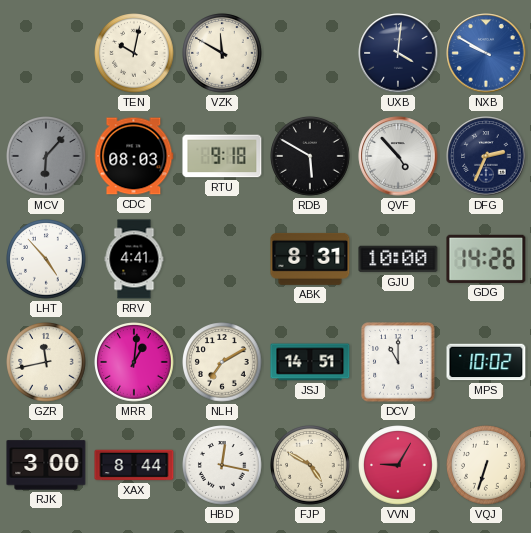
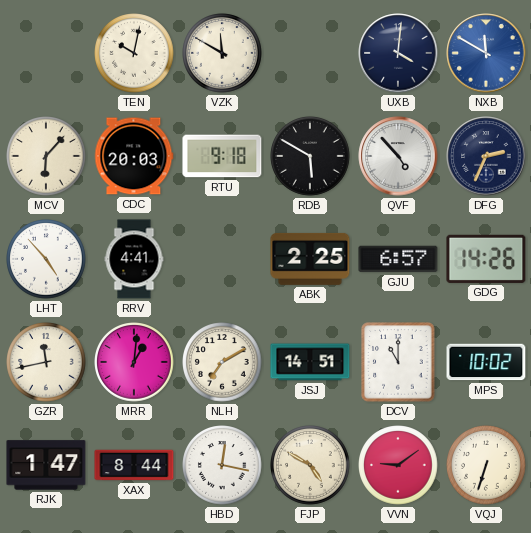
NXB: 9:50 -> 11:50
MCV dial: grey -> cream
CDC: 08:03 -> 20:03
ABK: 8:31 -> 2:25
GJU: 10:00 -> 6:57
RJK: 3:00 -> 1:47
VVN: 9:05 -> 9:09
